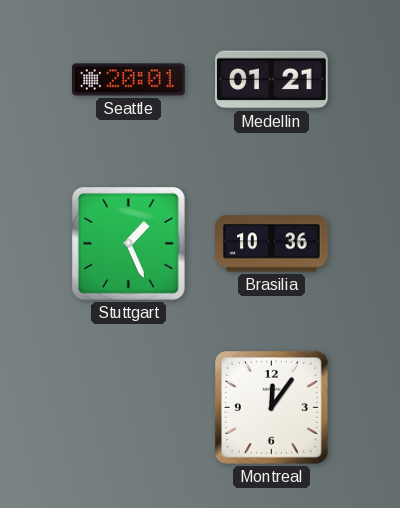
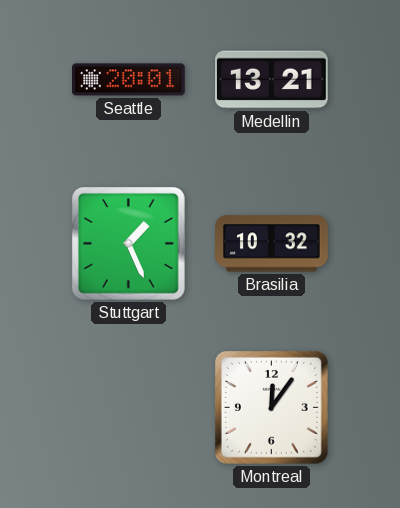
Medellin: 01:21 -> 13:21
Brasilia: 10:36 -> 10:32
